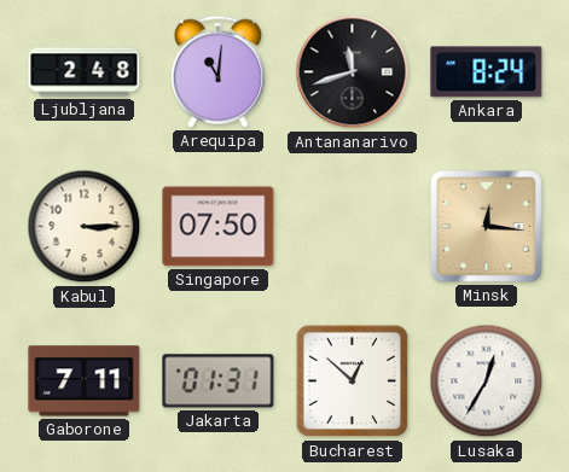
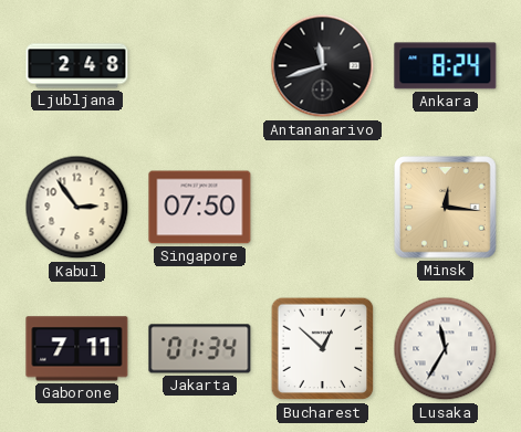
Arequipa: 11:01 -> none
Kabul: 3:15 -> 2:54
Jakarta: 01:31 -> 01:34
Lusaka: 12:35 -> 11:35
